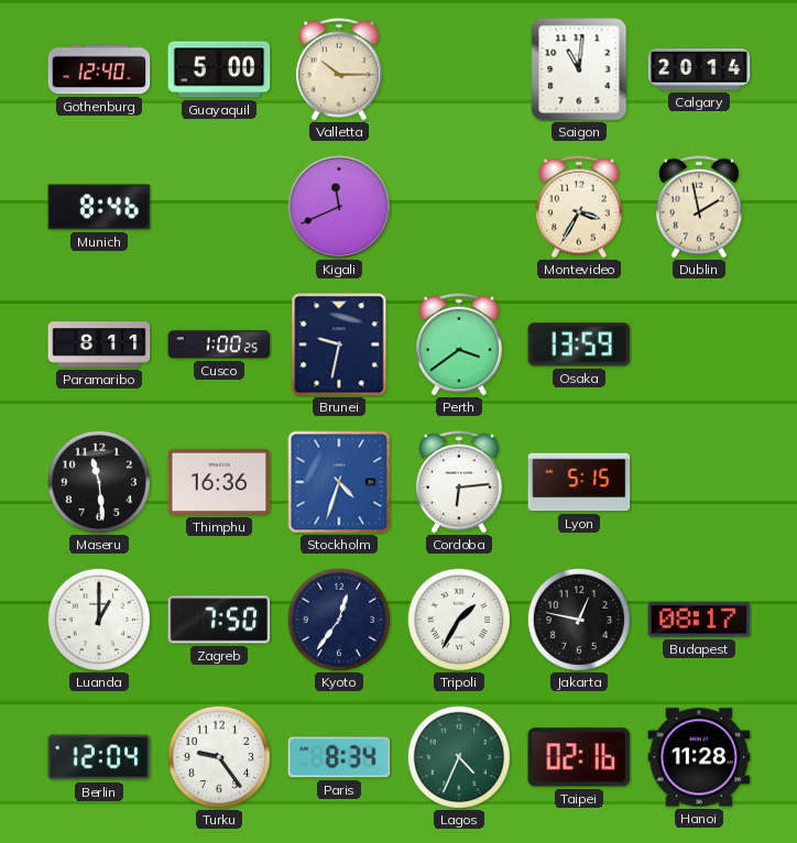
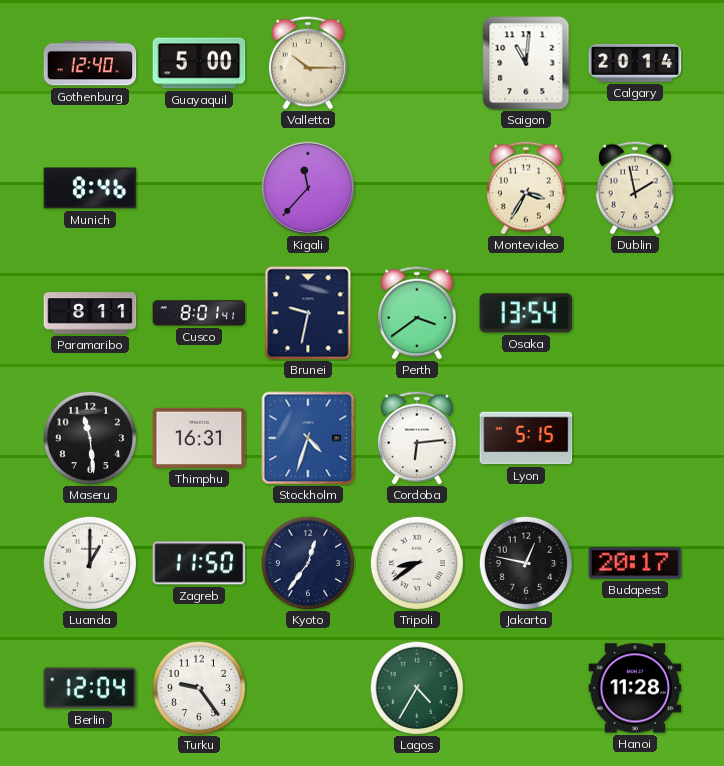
Kigali: 11:41 -> 11:37
Cusco: 1:00 -> 8:01
Osaka: 13:59 -> 13:54
Thimphu: 16:36 -> 16:31
Zagreb: 7:50 -> 11:50
Tripoli: 1:35 -> 8:39
Budapest: 08:17 -> 20:17
Paris: 8:34 -> none
Lagos: 4:34 -> 4:35
Taipei: 02:16 -> none
